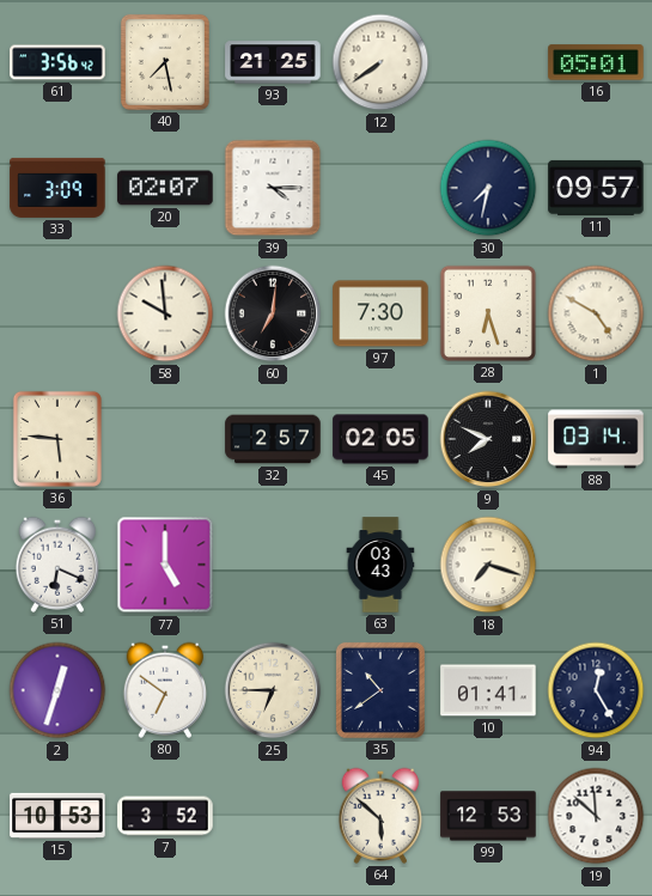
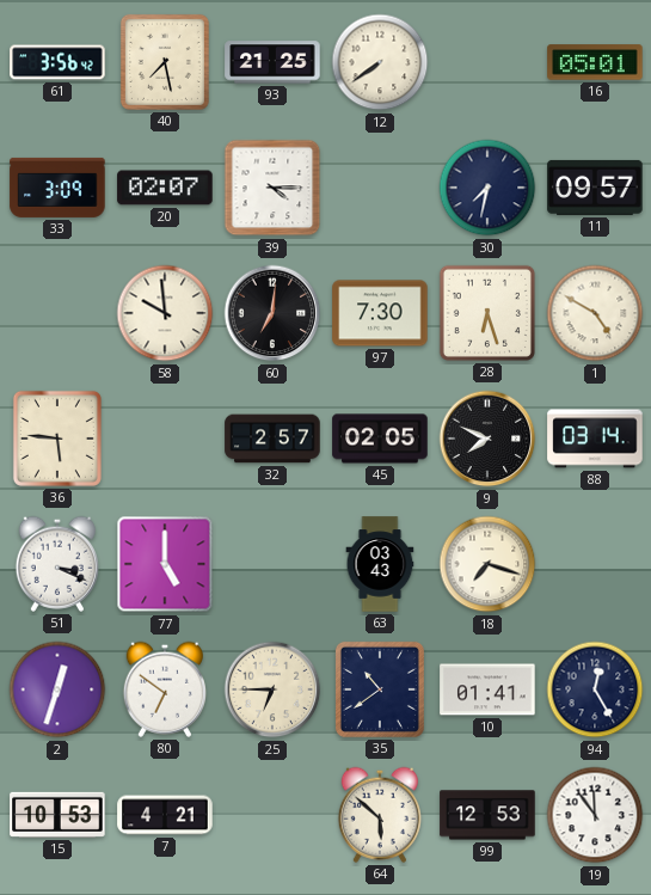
51: 6:19 -> 3:19
7: 3:52 -> 4:21
19: 11:52 -> 11:54
